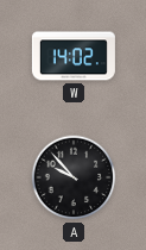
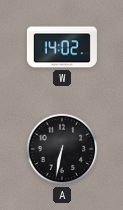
A: 9:53 -> 6:32
